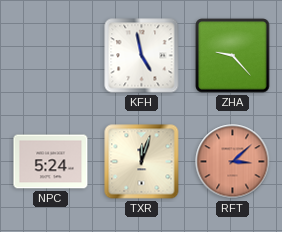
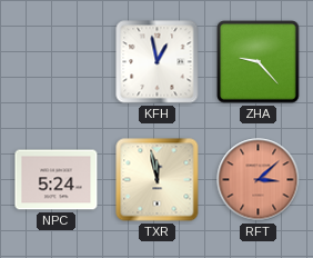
KFH: 4:58 -> 12:58
TXR: 12:03 -> 11:58
